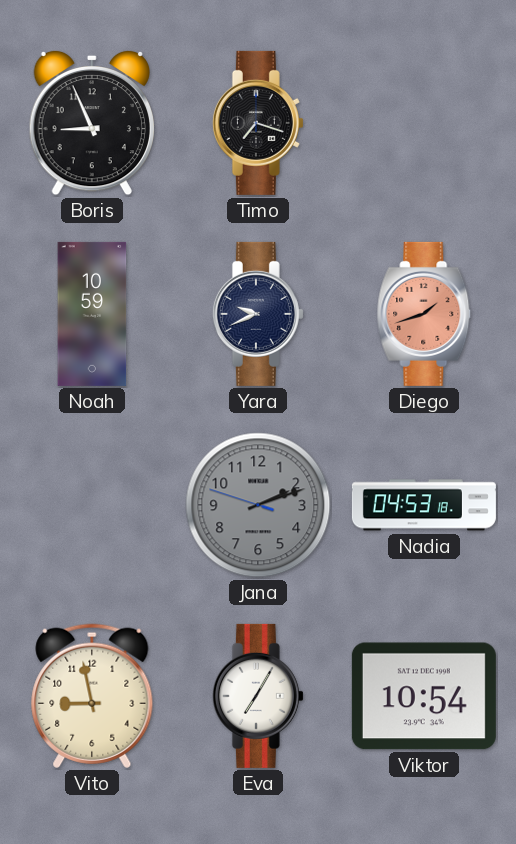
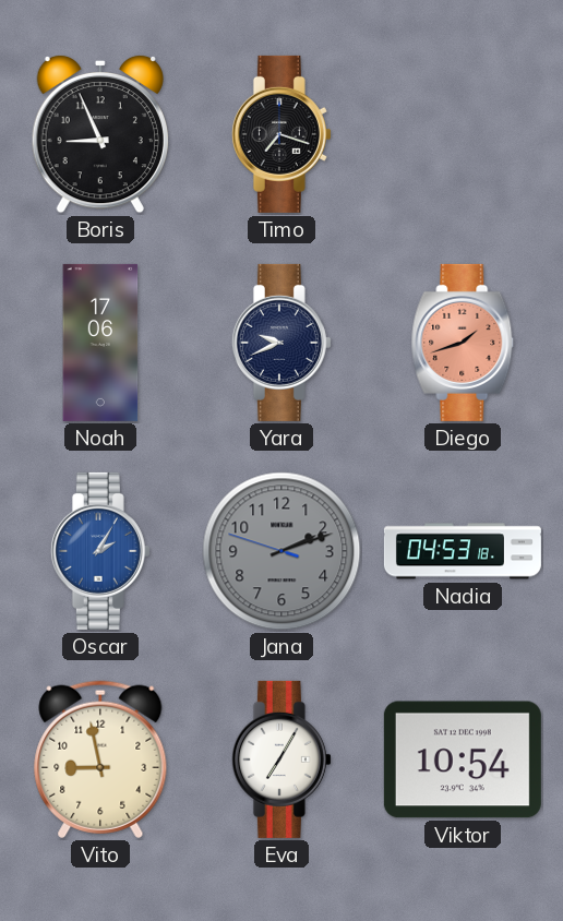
Noah: 10:59 -> 17:06
Oscar: none -> 2:05
